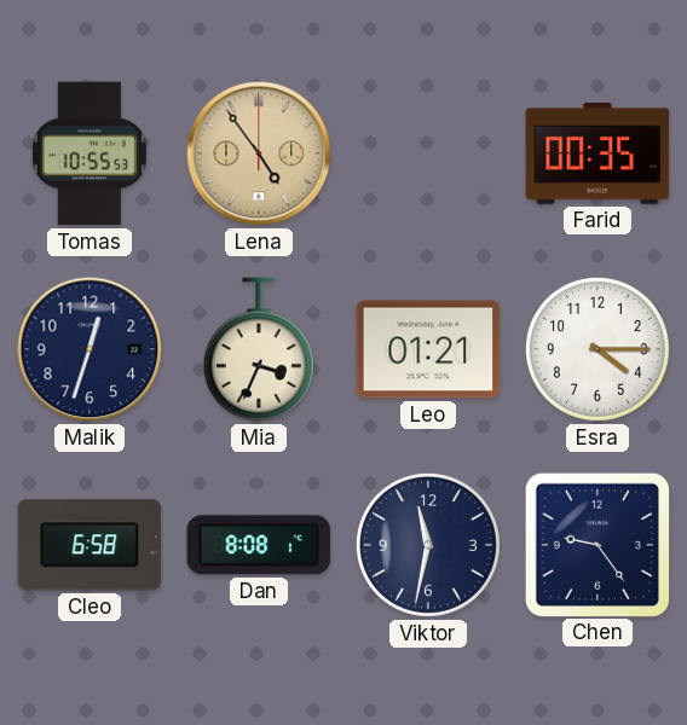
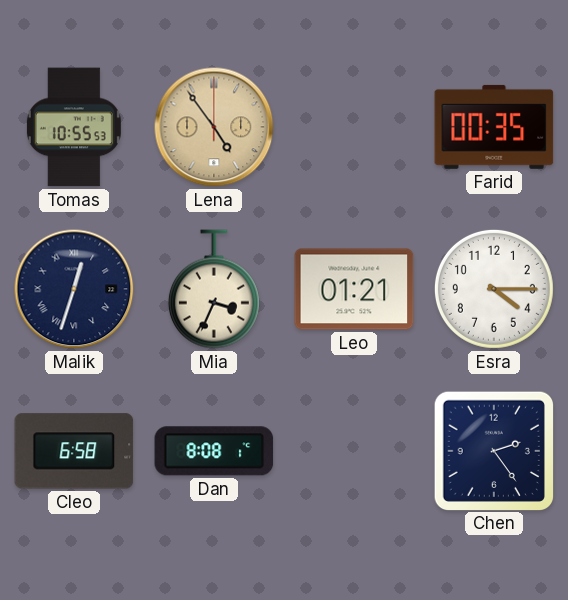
Malik numerals: Arabic -> Roman
Viktor: 11:32 -> none
Chen: 9:24 -> 2:24
